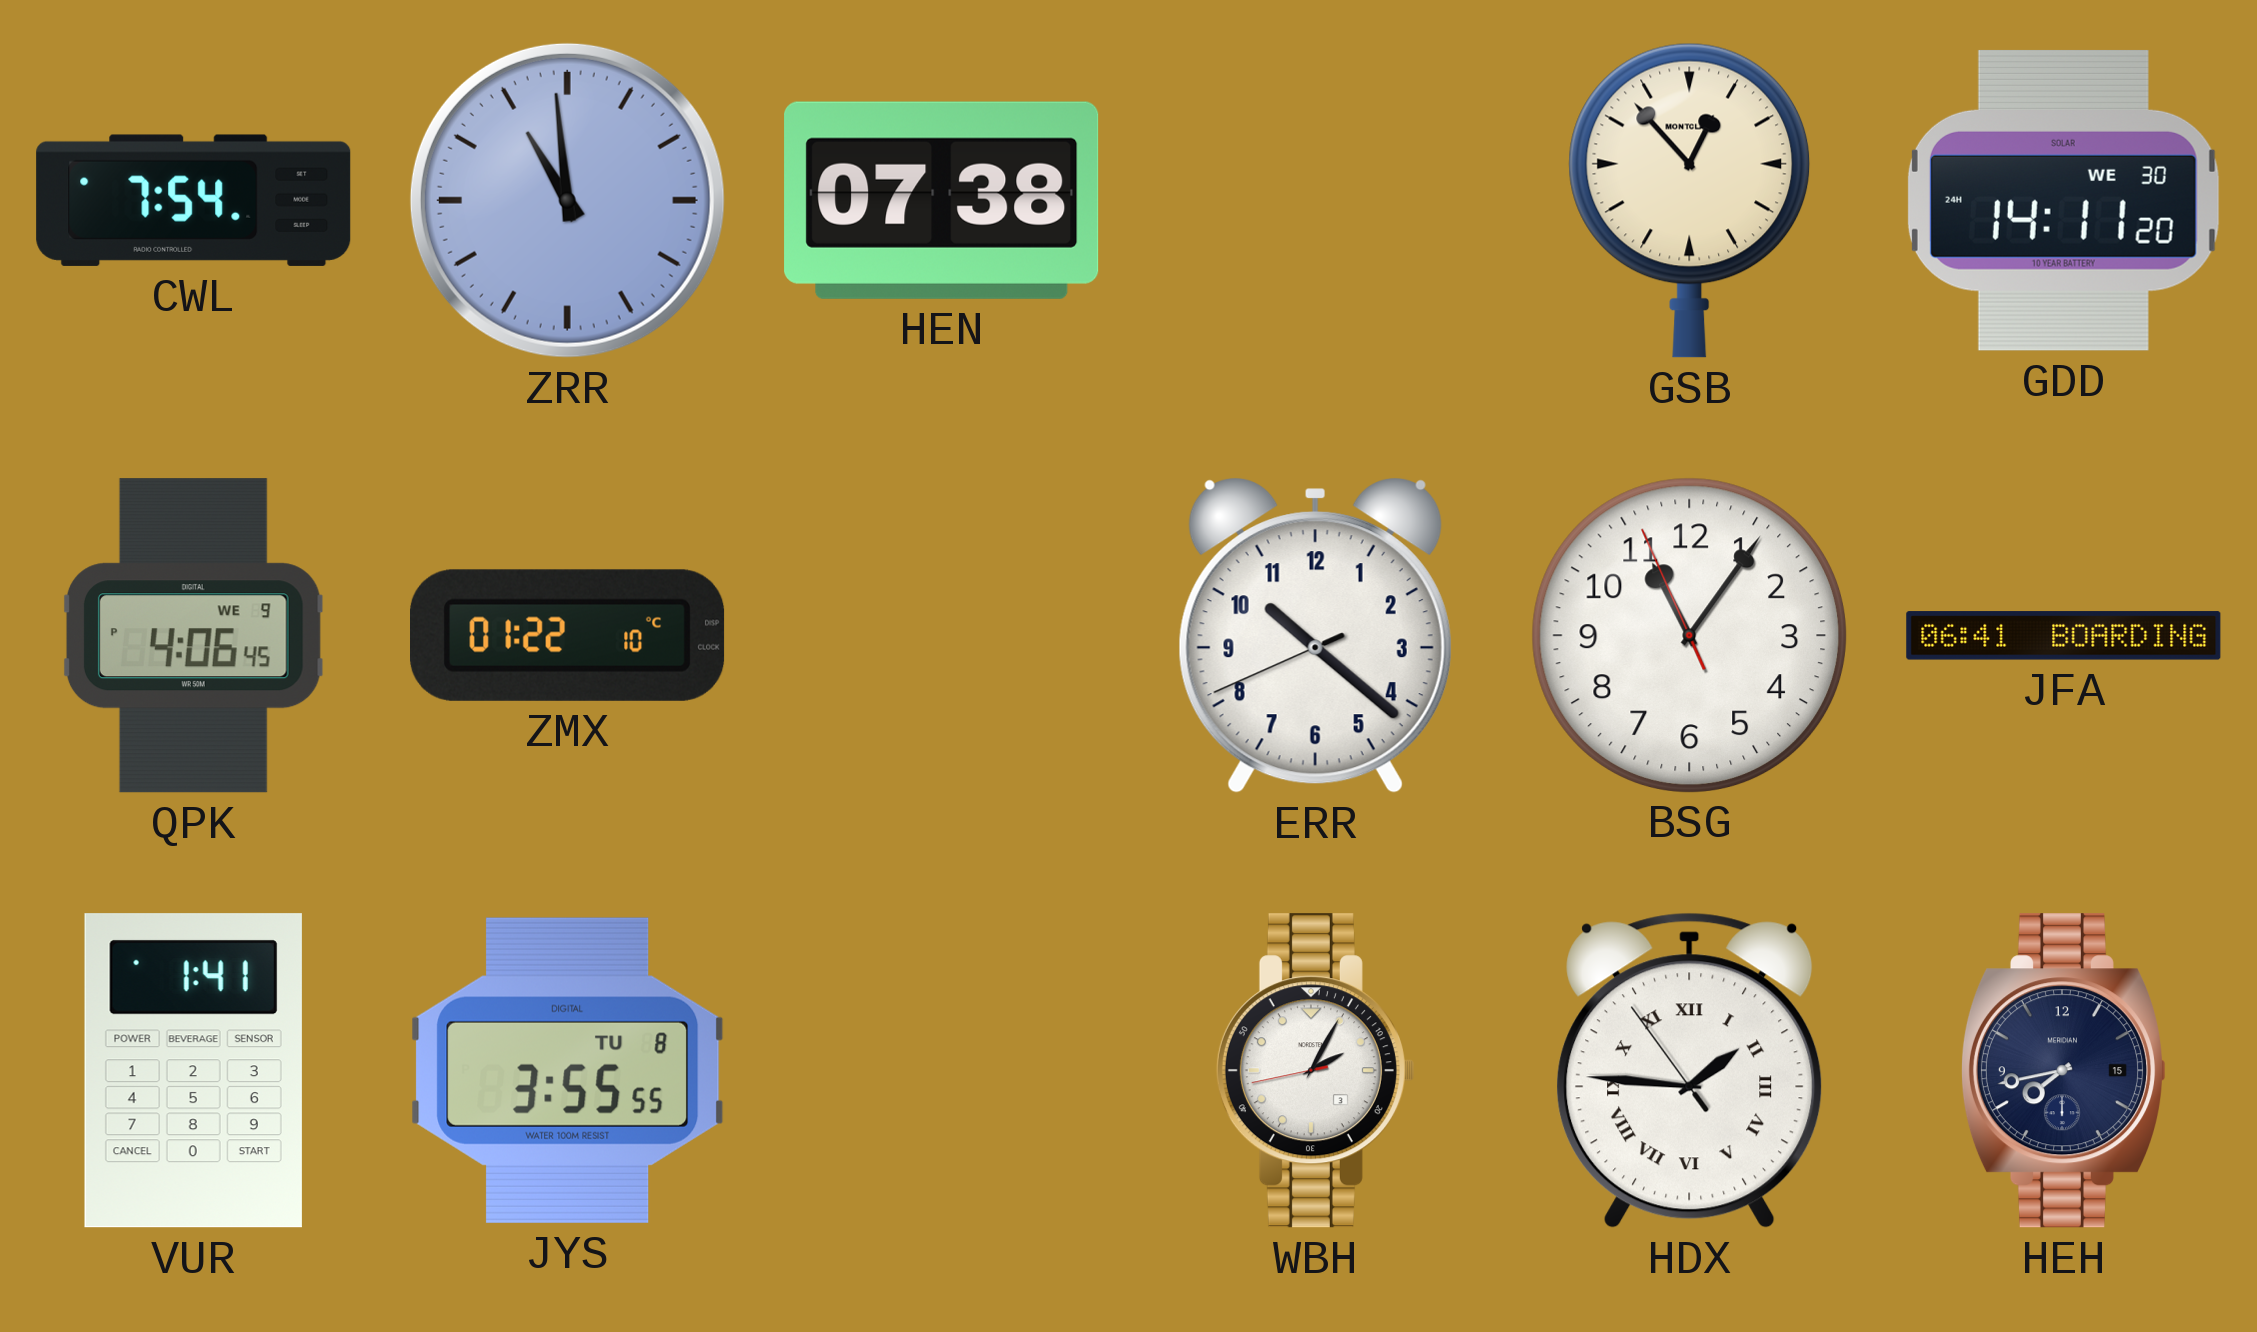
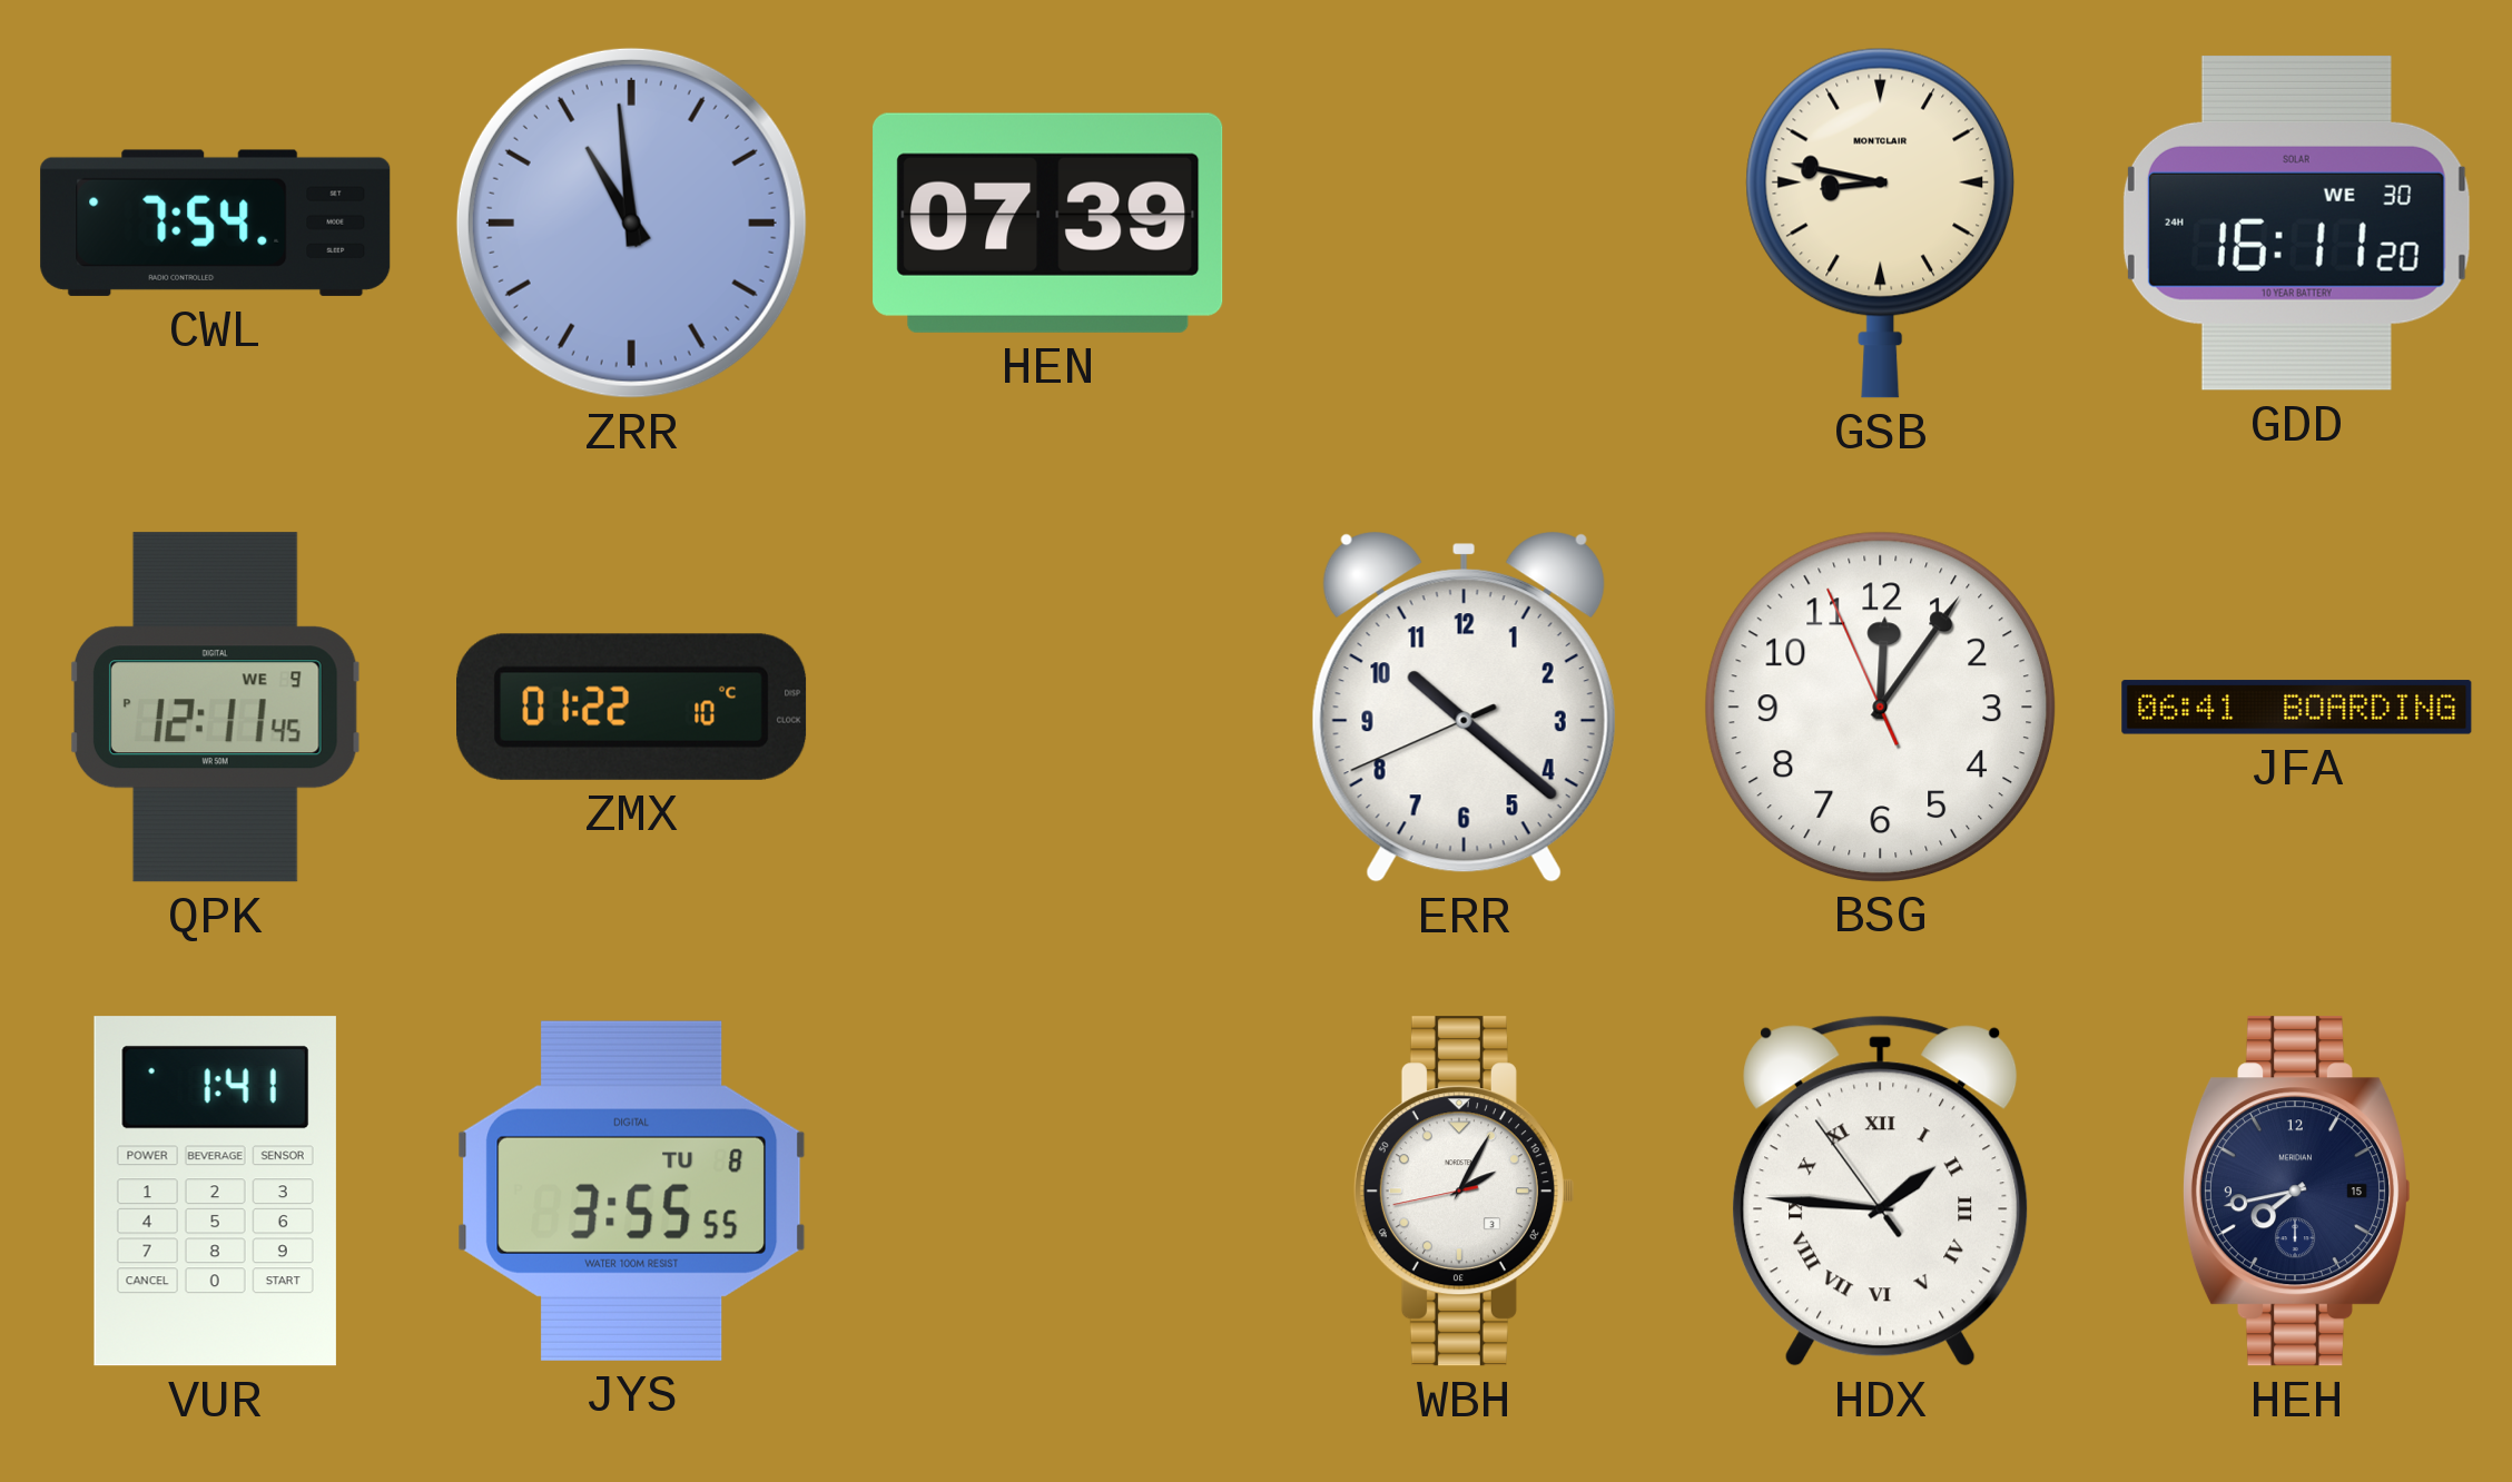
HEN: 07:38 -> 07:39
GSB: 12:53 -> 8:47
GDD: 14:11 -> 16:11
QPK: 4:06 -> 12:11
BSG: 11:05 -> 12:05
